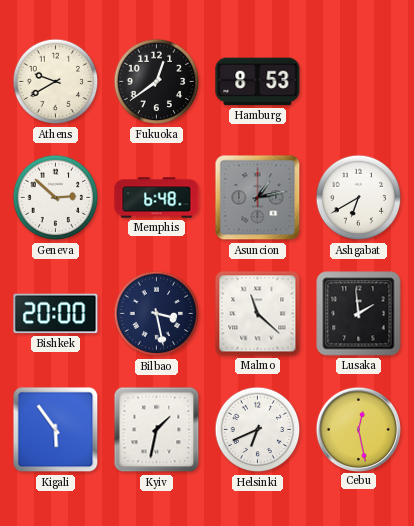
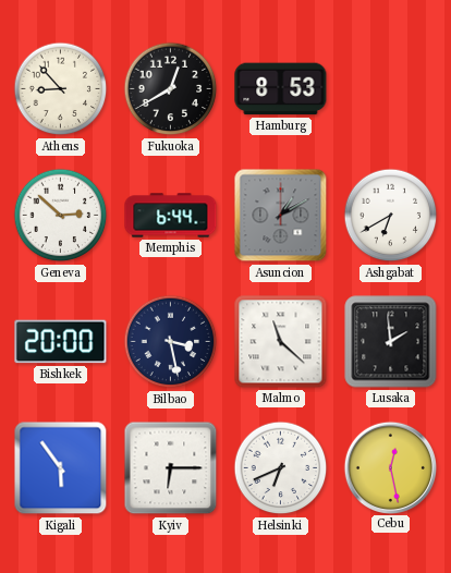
Athens: 9:40 -> 8:53
Fukuoka: 12:39 -> 12:40
Memphis: 6:48 -> 6:44
Asuncion: 1:13 -> 1:10
Kyiv: 1:32 -> 6:15
